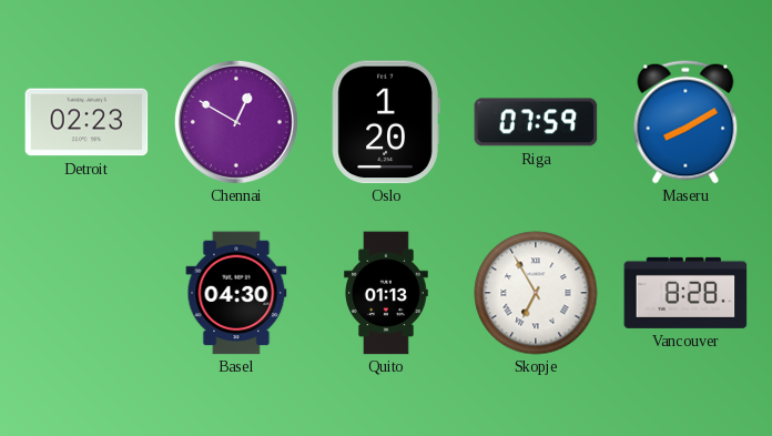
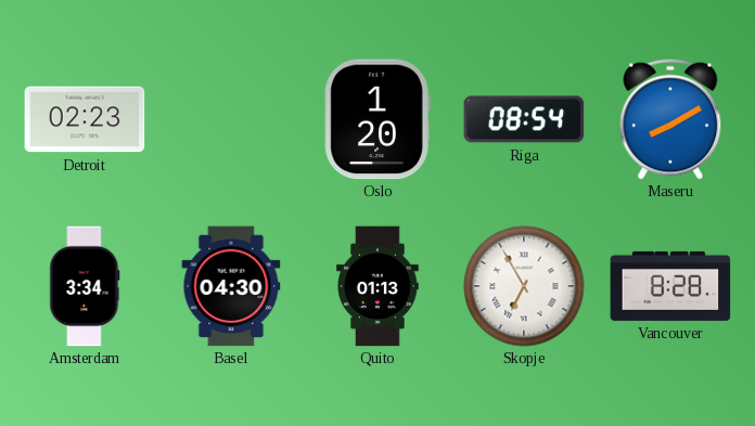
Chennai: 12:50 -> none
Riga: 07:59 -> 08:54
Amsterdam: none -> 3:34
